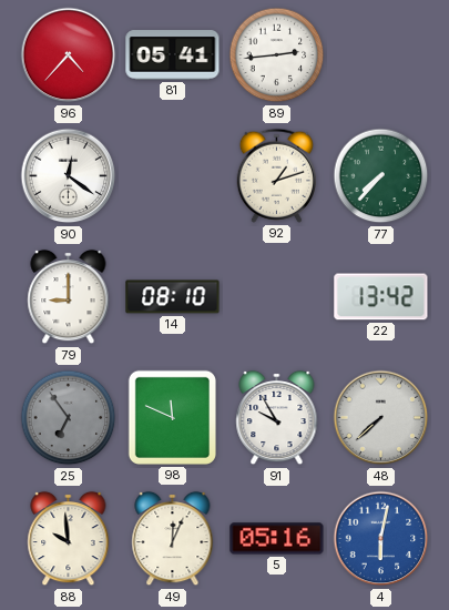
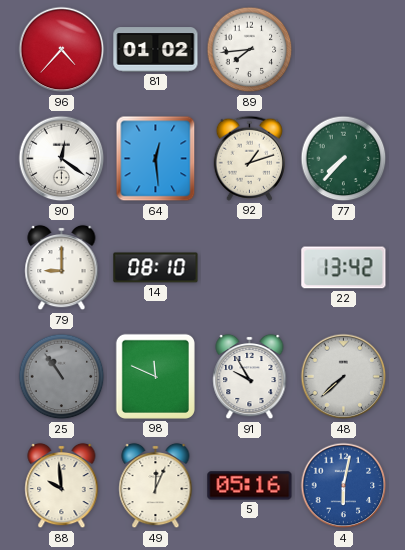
81: 05:41 -> 01:02
89: 2:44 -> 7:44
64: none -> 12:29
25: 6:54 -> 10:54
